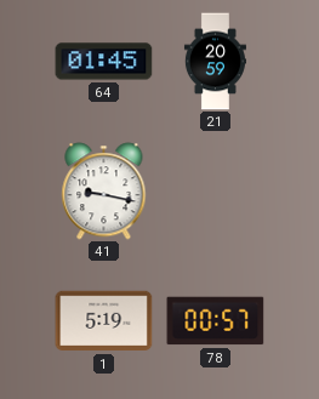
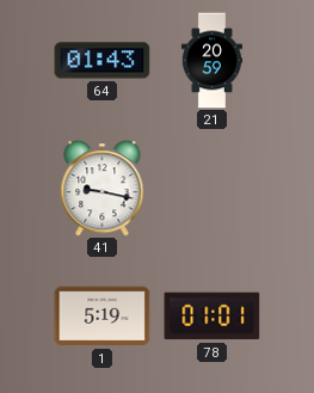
64: 01:45 -> 01:43
78: 00:57 -> 01:01
